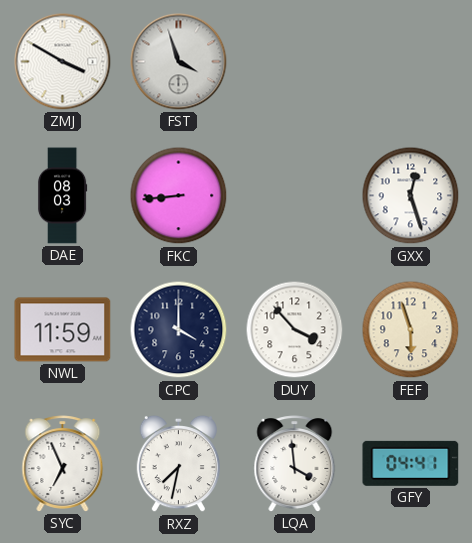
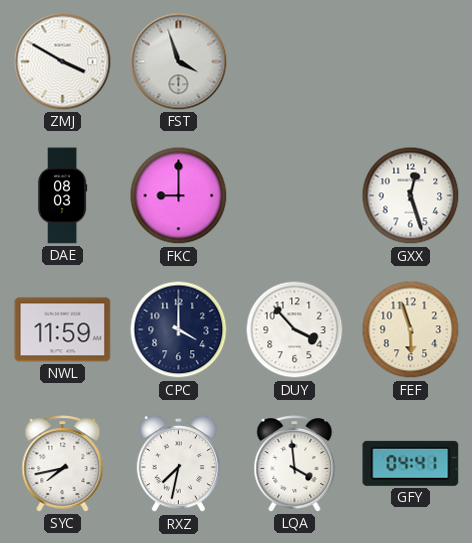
FKC: 8:44 -> 9:00
SYC: 6:56 -> 7:43
